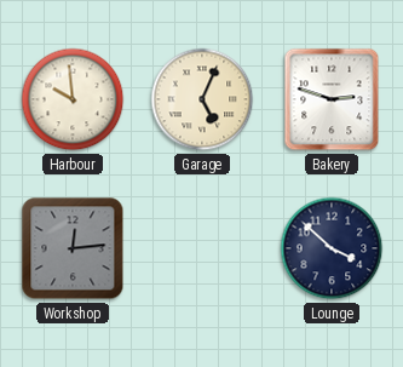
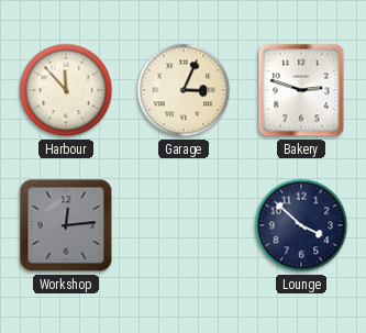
Harbour: 9:59 -> 11:53
Garage: 5:04 -> 3:04
